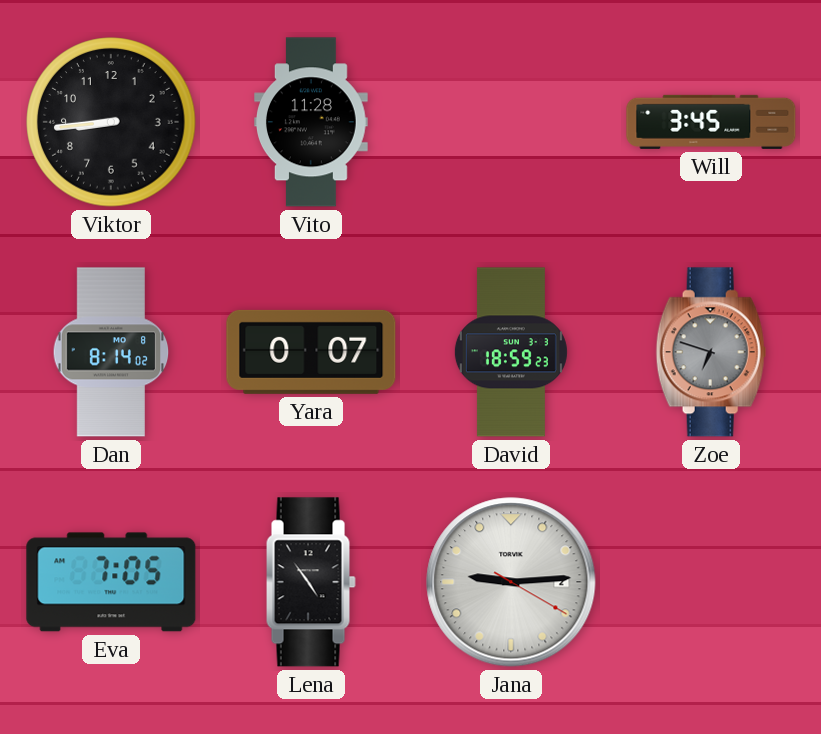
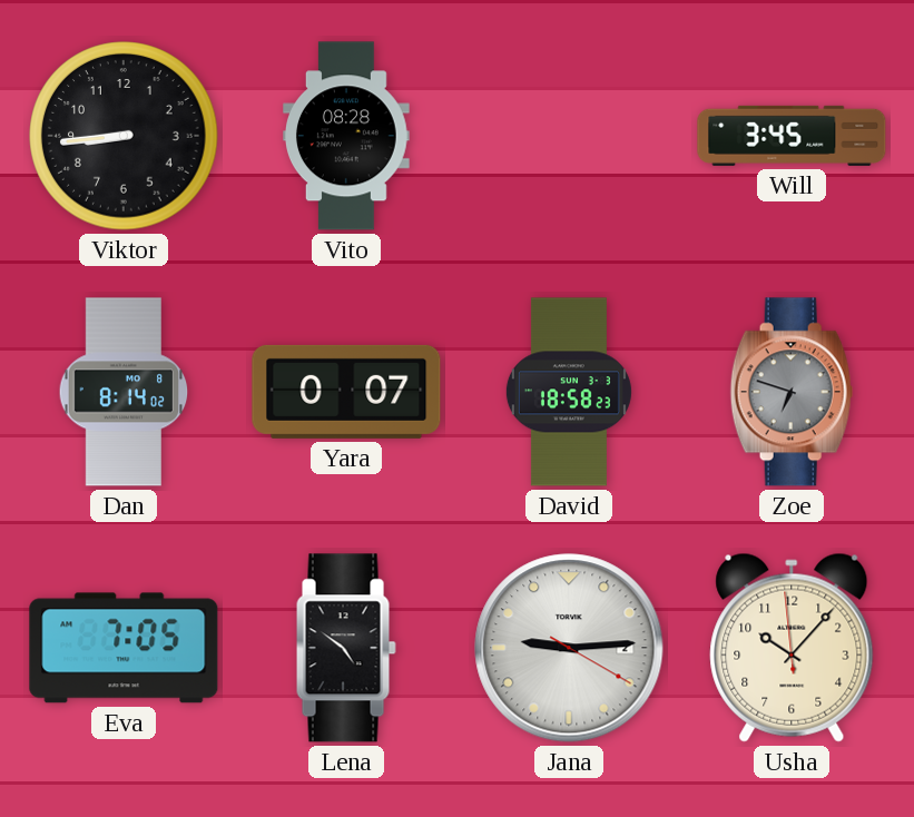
Vito: 11:28 -> 08:28
David: 18:59 -> 18:58
Lena: 4:54 -> 4:51
Usha: none -> 10:06
